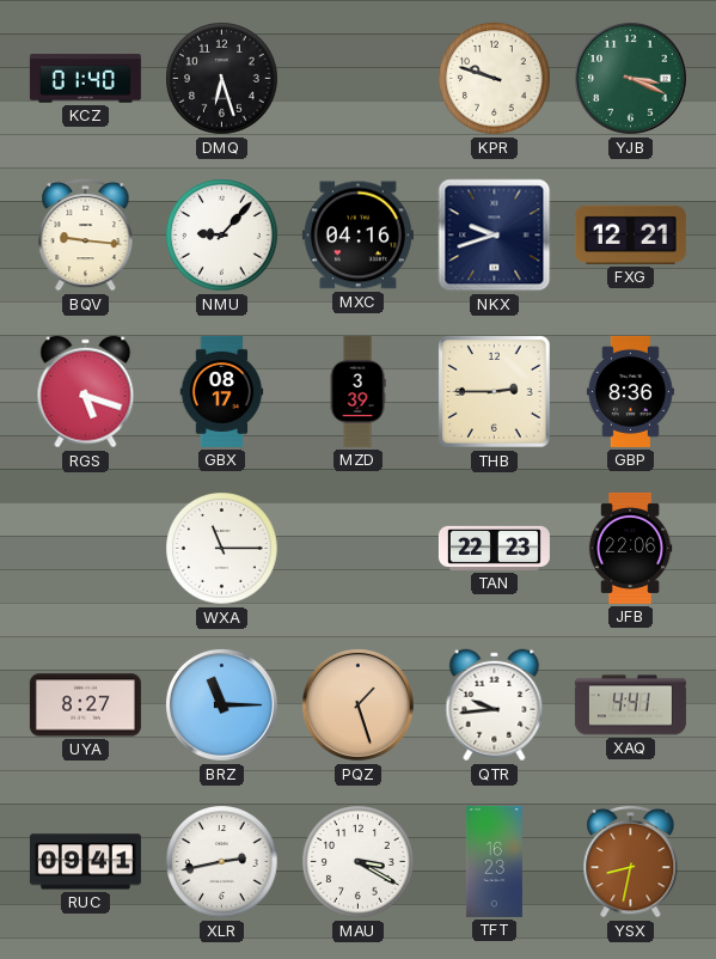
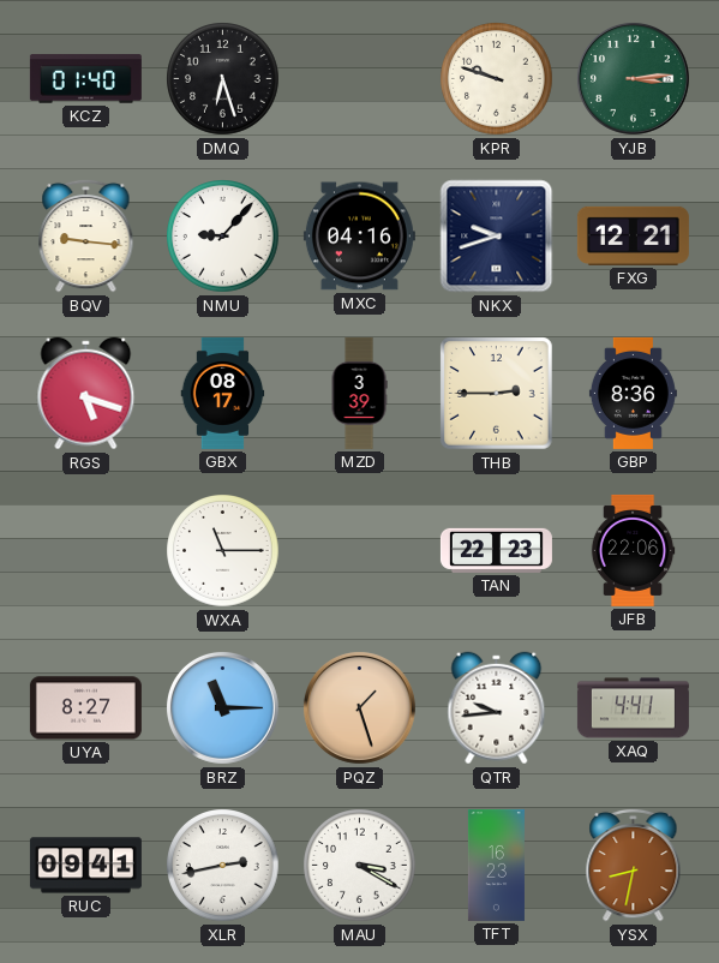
YJB: 3:19 -> 3:14
